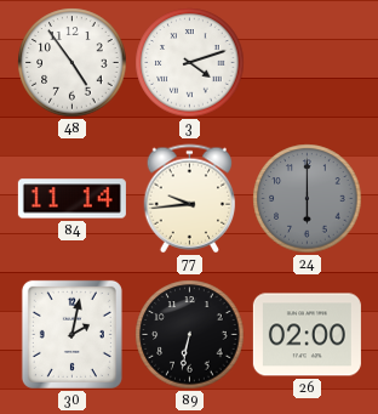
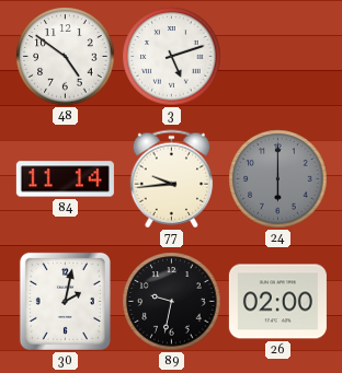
48: 4:54 -> 4:51
3: 4:12 -> 5:12
89: 6:32 -> 9:32
